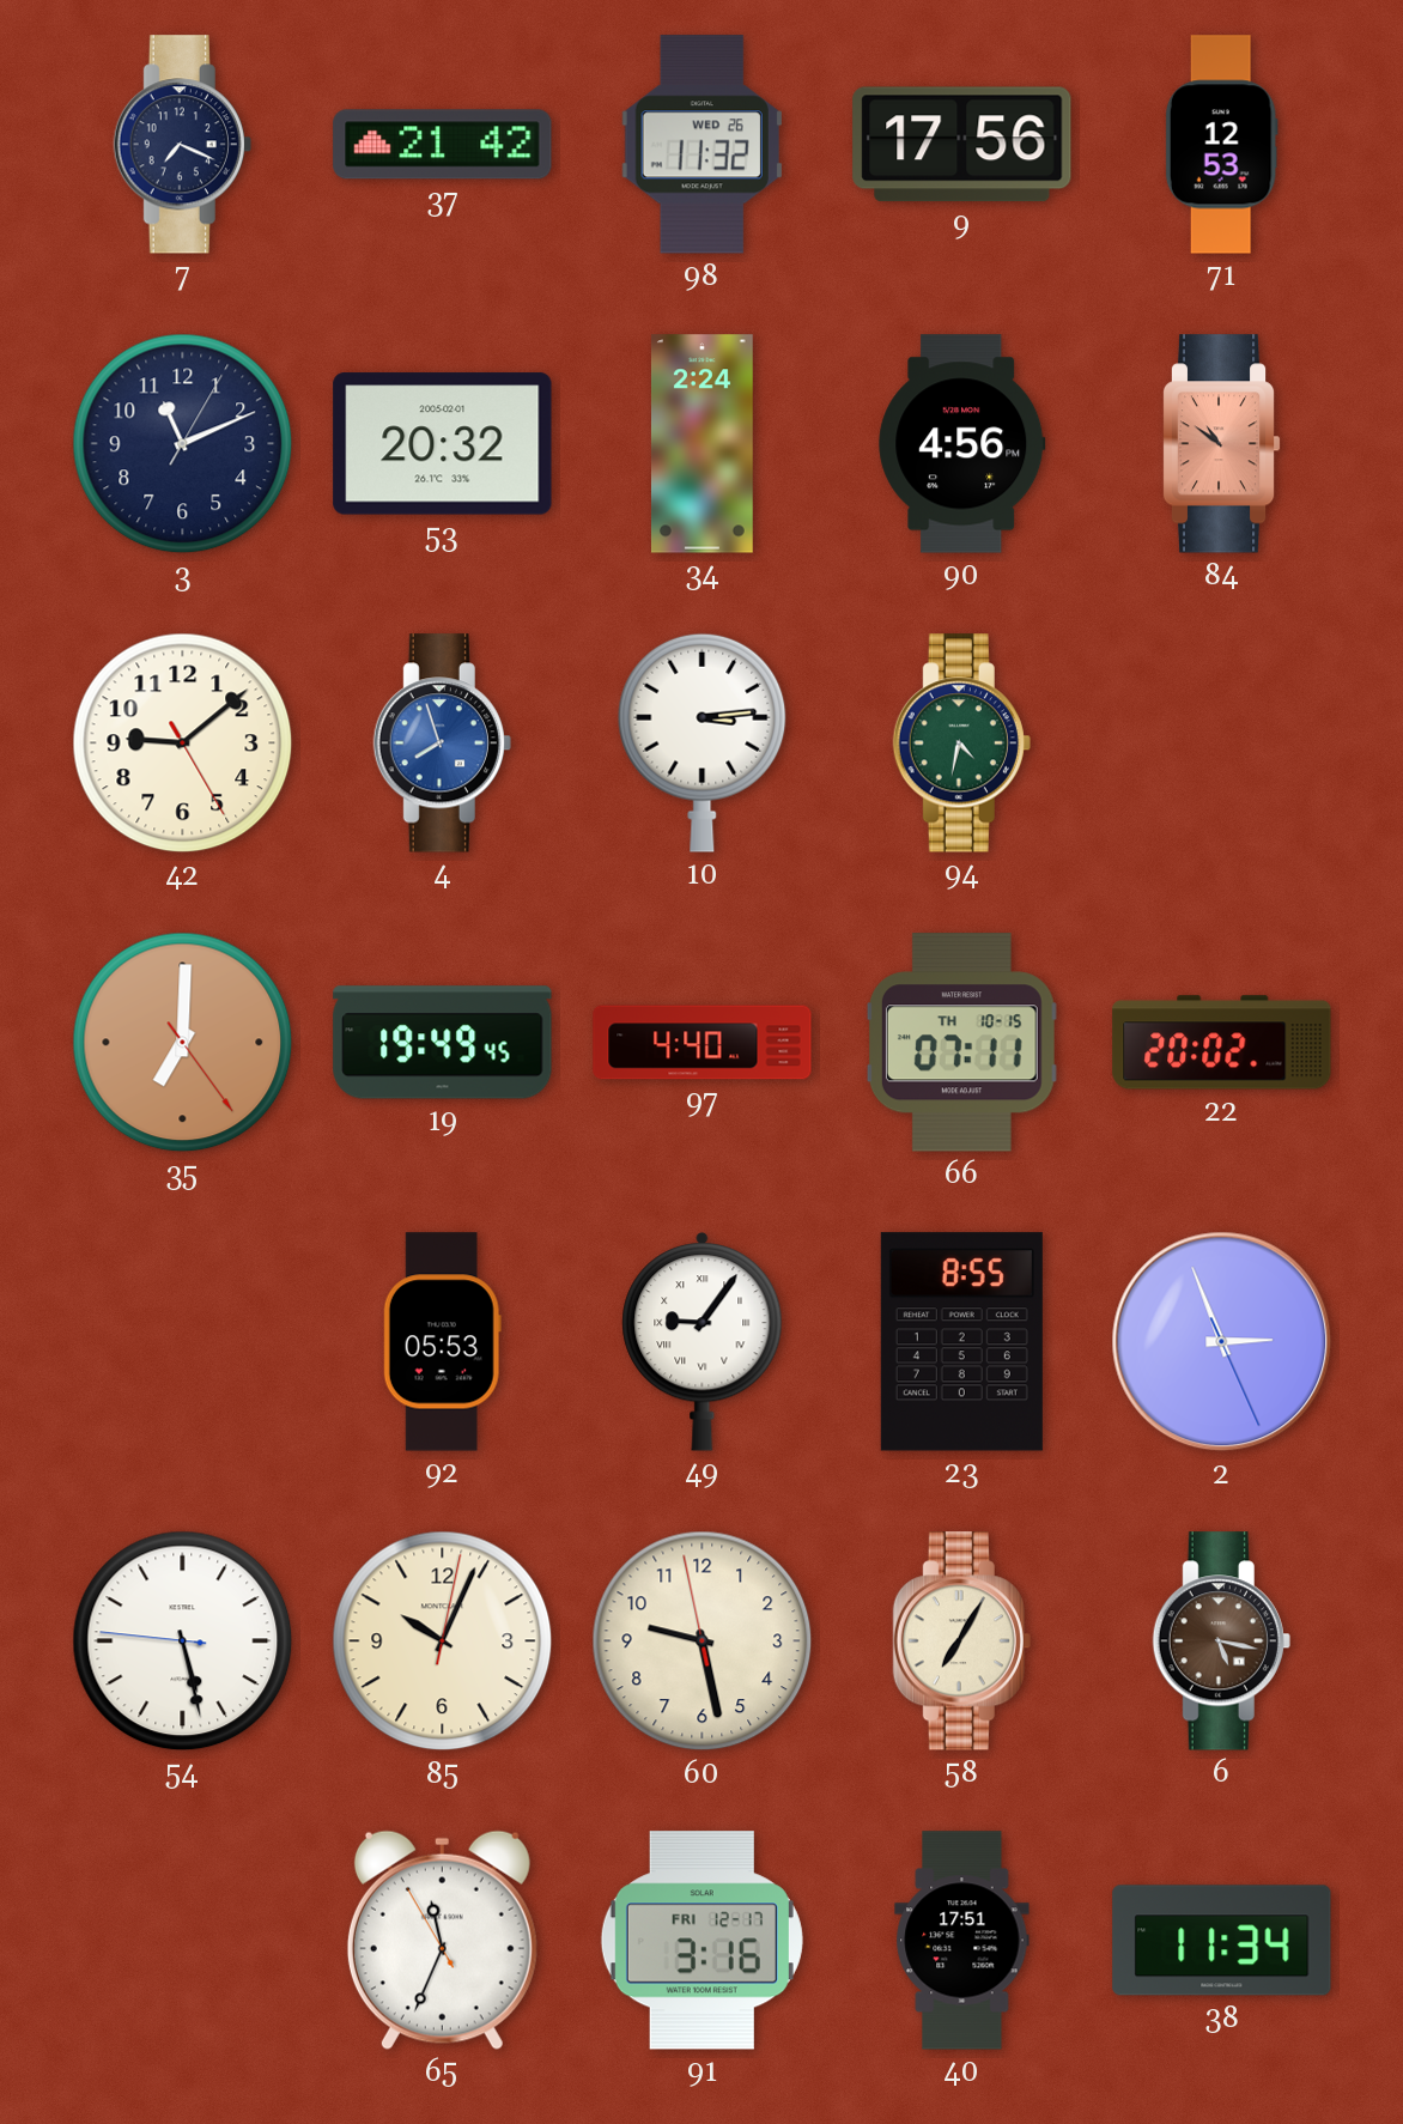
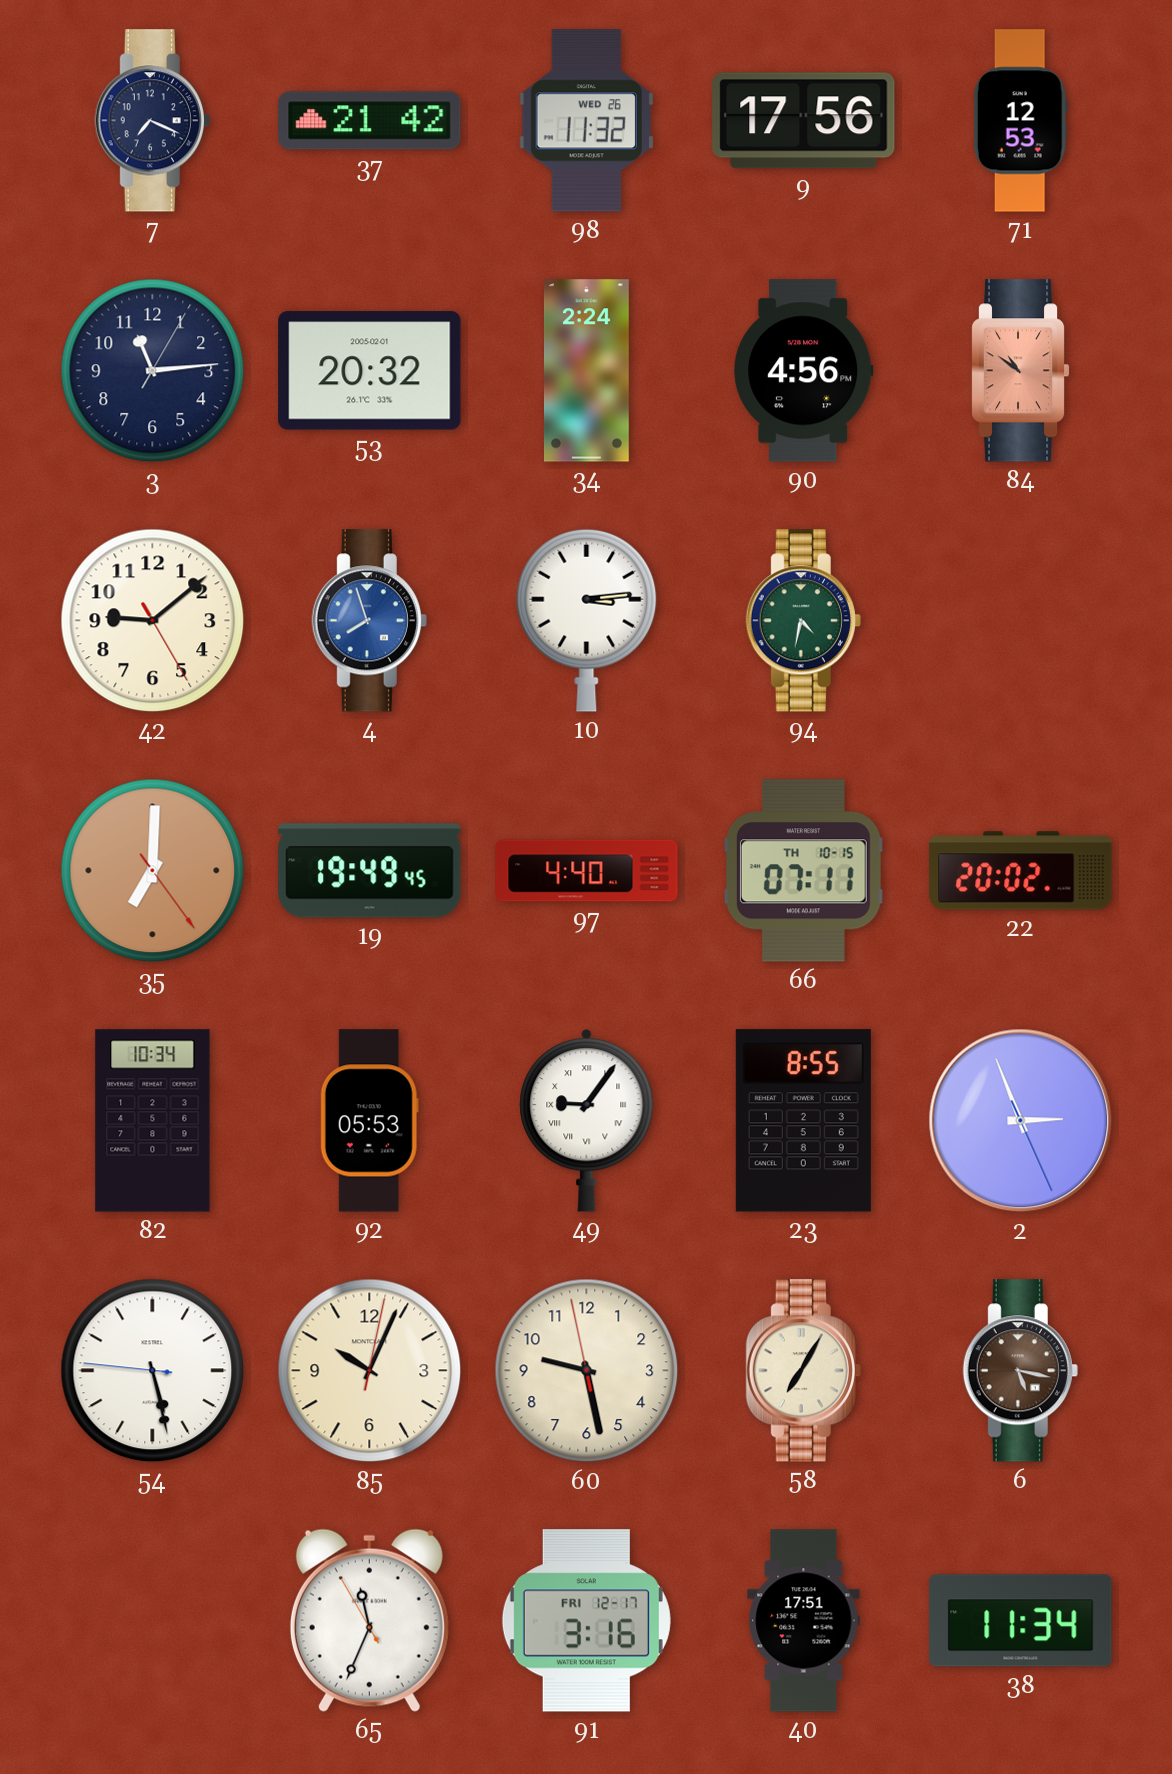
3: 11:11 -> 11:14
82: none -> 10:34
